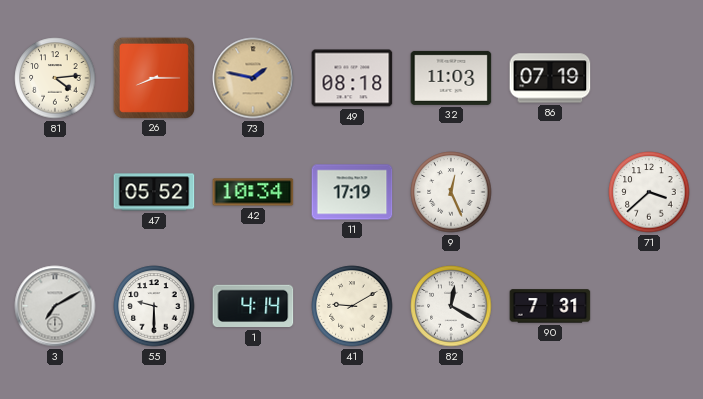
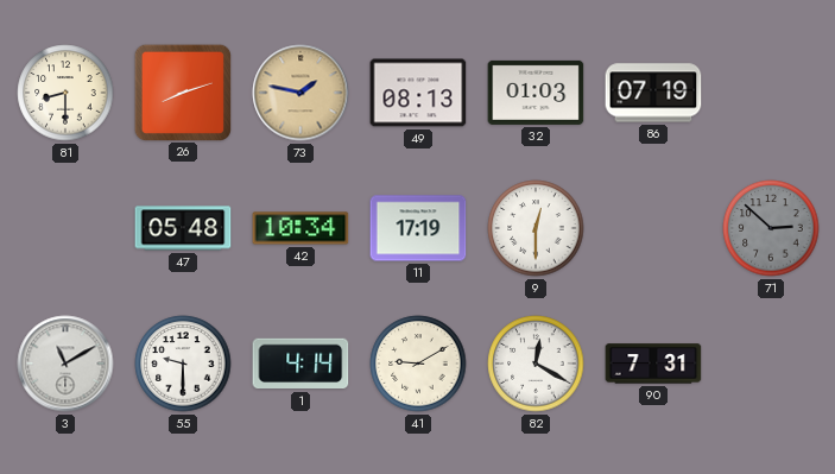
81: 4:14 -> 8:30
26: 8:15 -> 8:12
49: 08:18 -> 08:13
32: 11:03 -> 01:03
47: 05:52 -> 05:48
9: 12:26 -> 12:30
71: 3:38 -> 2:52
71 dial: white -> grey
3: 7:10 -> 11:10
